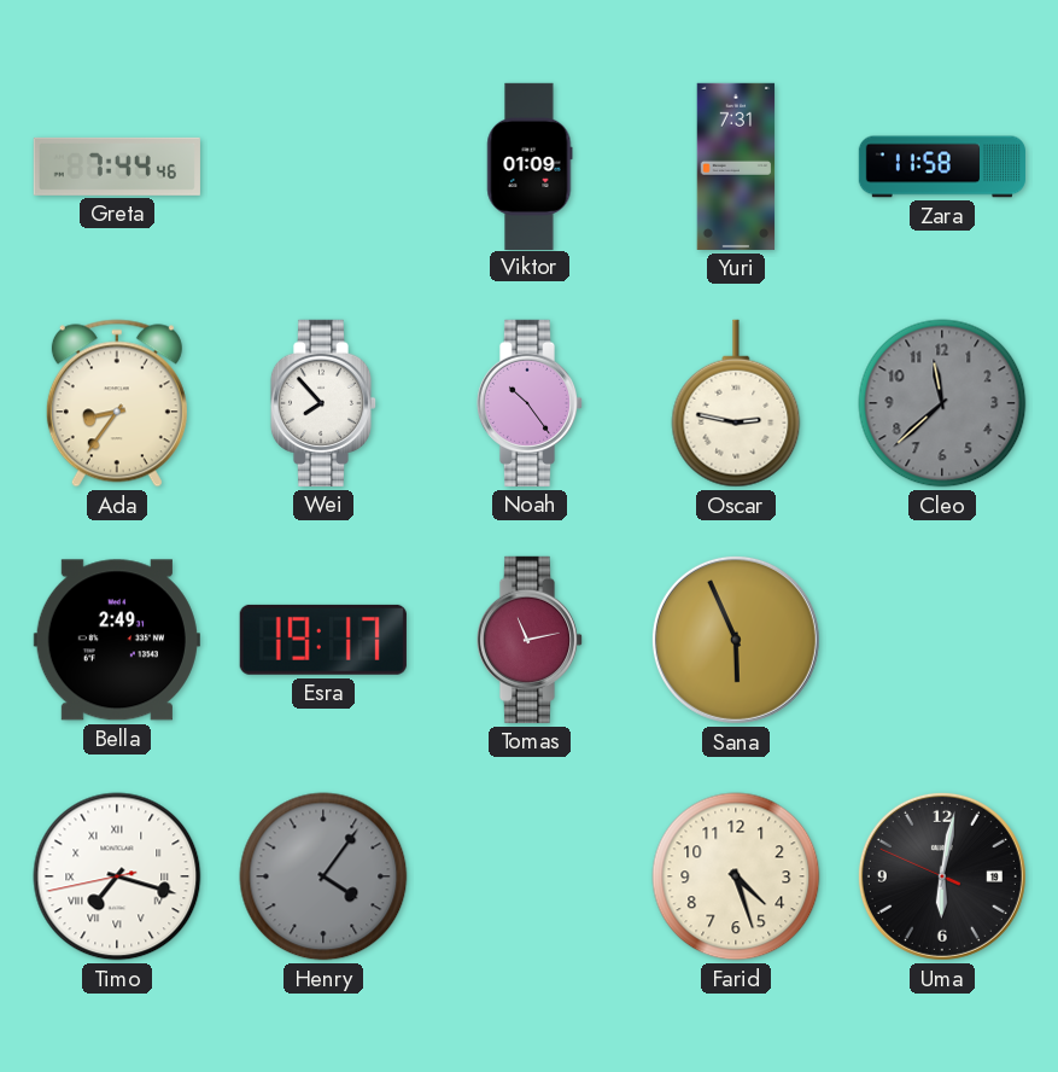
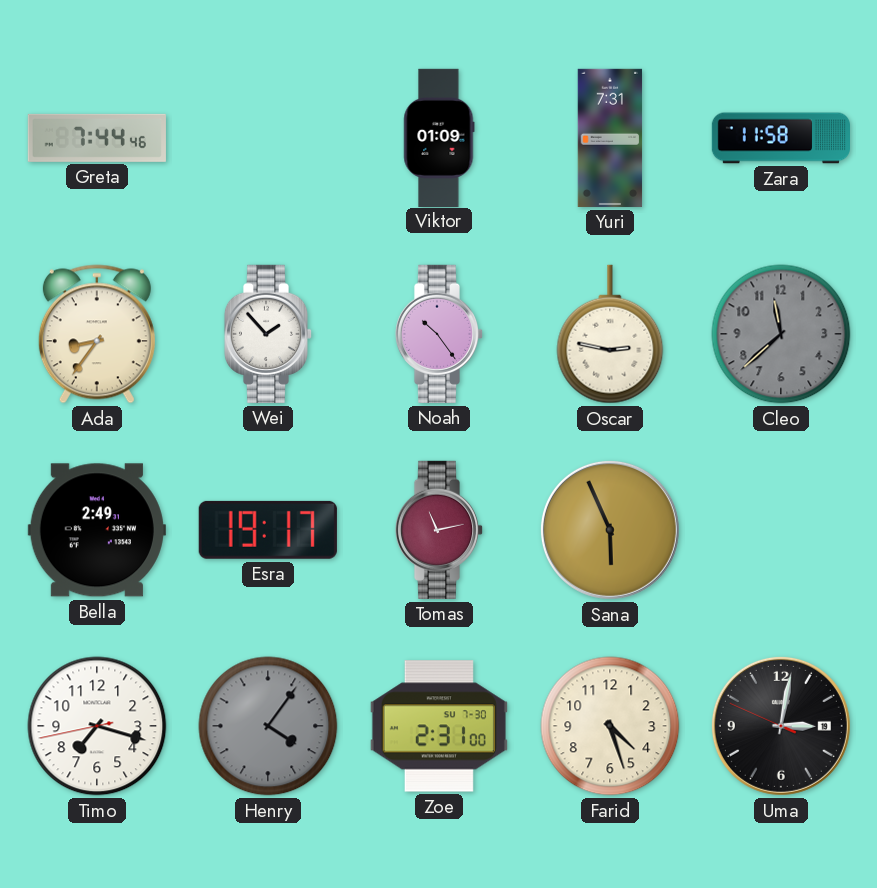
Wei: 7:53 -> 1:53
Timo numerals: Roman -> Arabic
Zoe: none -> 2:31
Uma: 6:01 -> 3:01
